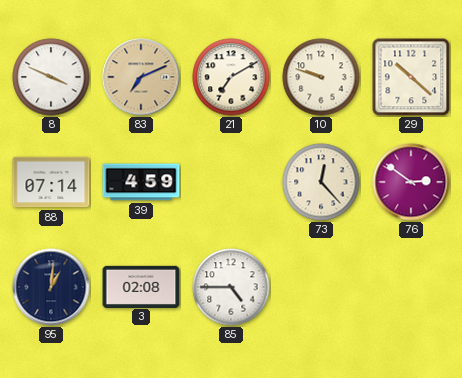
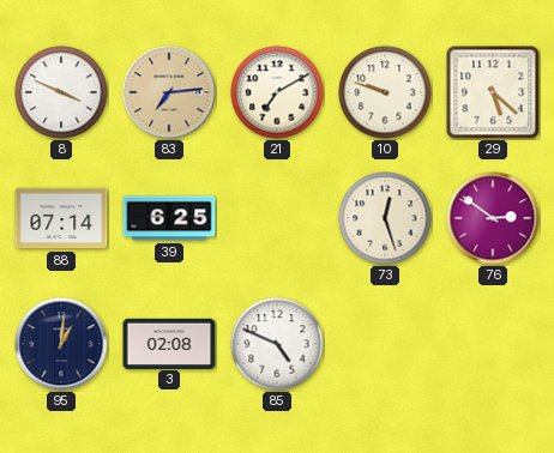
83: 7:11 -> 7:14
29: 10:22 -> 5:22
39: 4:59 -> 6:25
73: 12:23 -> 12:27
85: 4:45 -> 4:49
